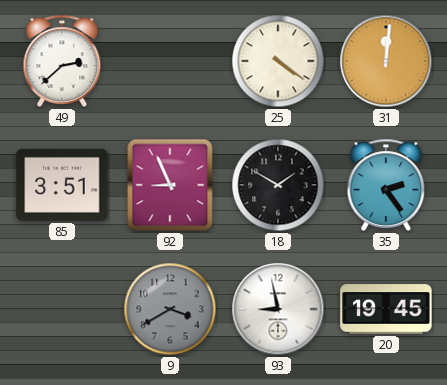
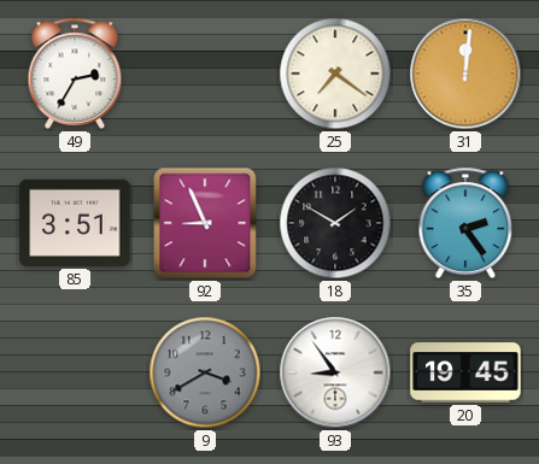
49: 2:38 -> 2:35
25: 4:21 -> 7:21
93: 8:58 -> 8:54
